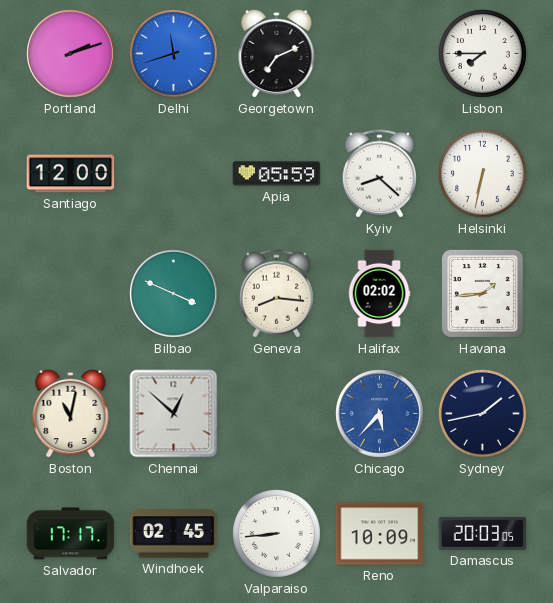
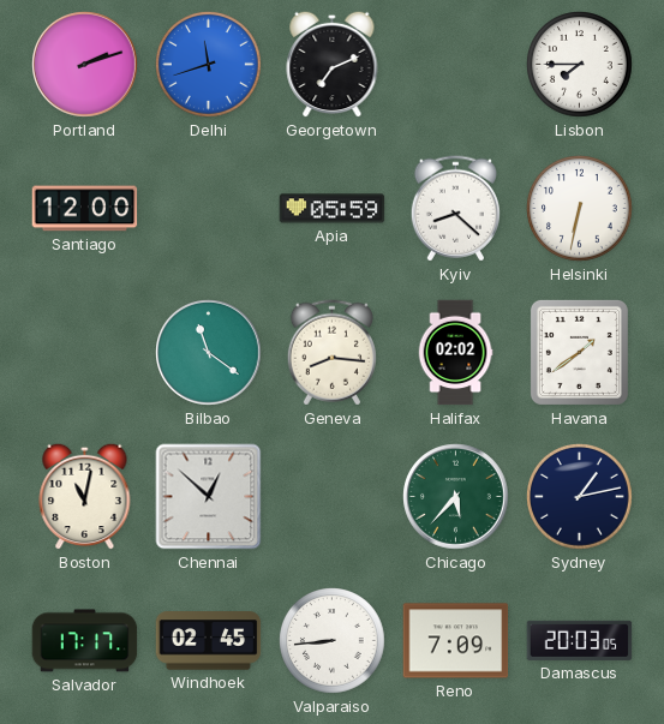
Bilbao: 3:49 -> 11:21
Havana: 1:44 -> 1:39
Chicago dial: blue -> green
Sydney: 1:43 -> 1:13
Reno: 10:09 -> 7:09
